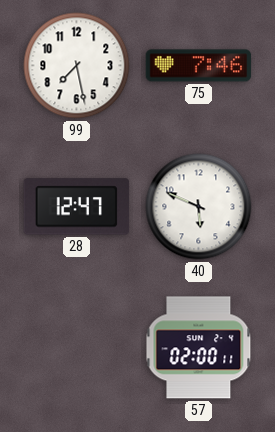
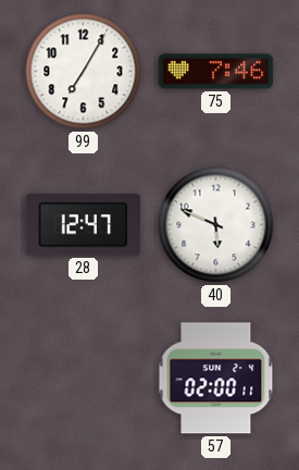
99: 7:28 -> 7:05
